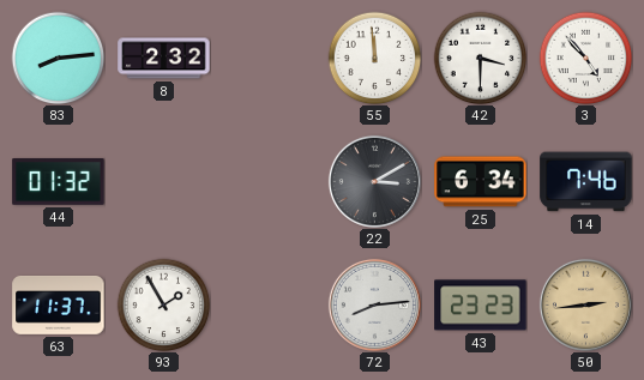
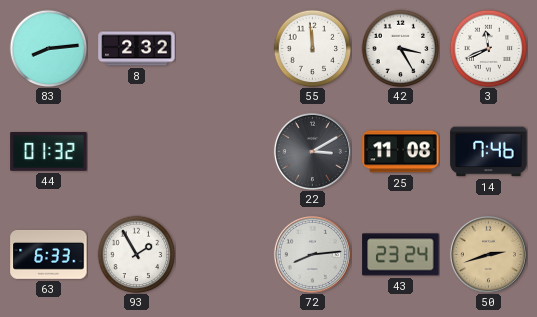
42: 3:30 -> 3:25
3: 4:53 -> 11:41
25: 6:34 -> 11:08
63: 11:37 -> 6:33
43: 23:23 -> 23:24
50: 2:44 -> 2:42
